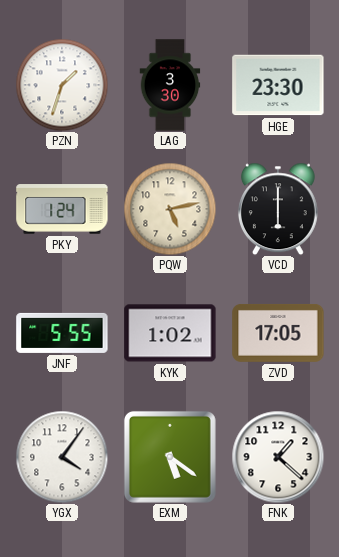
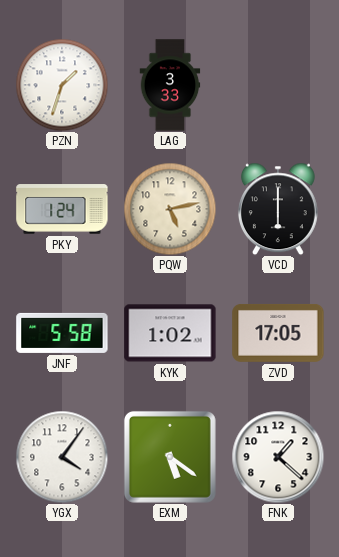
LAG: 3:30 -> 3:33
HGE: 23:30 -> none
JNF: 5:55 -> 5:58
